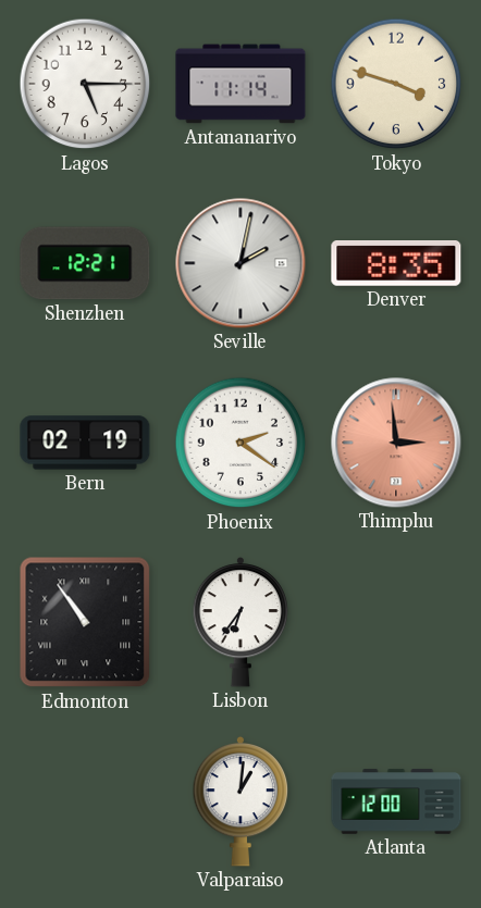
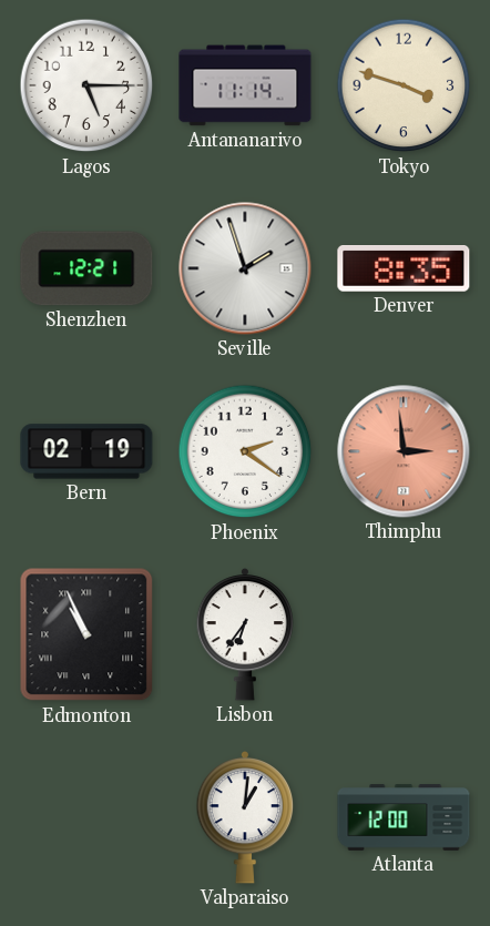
Seville: 2:02 -> 1:57
Edmonton: 10:54 -> 10:56
